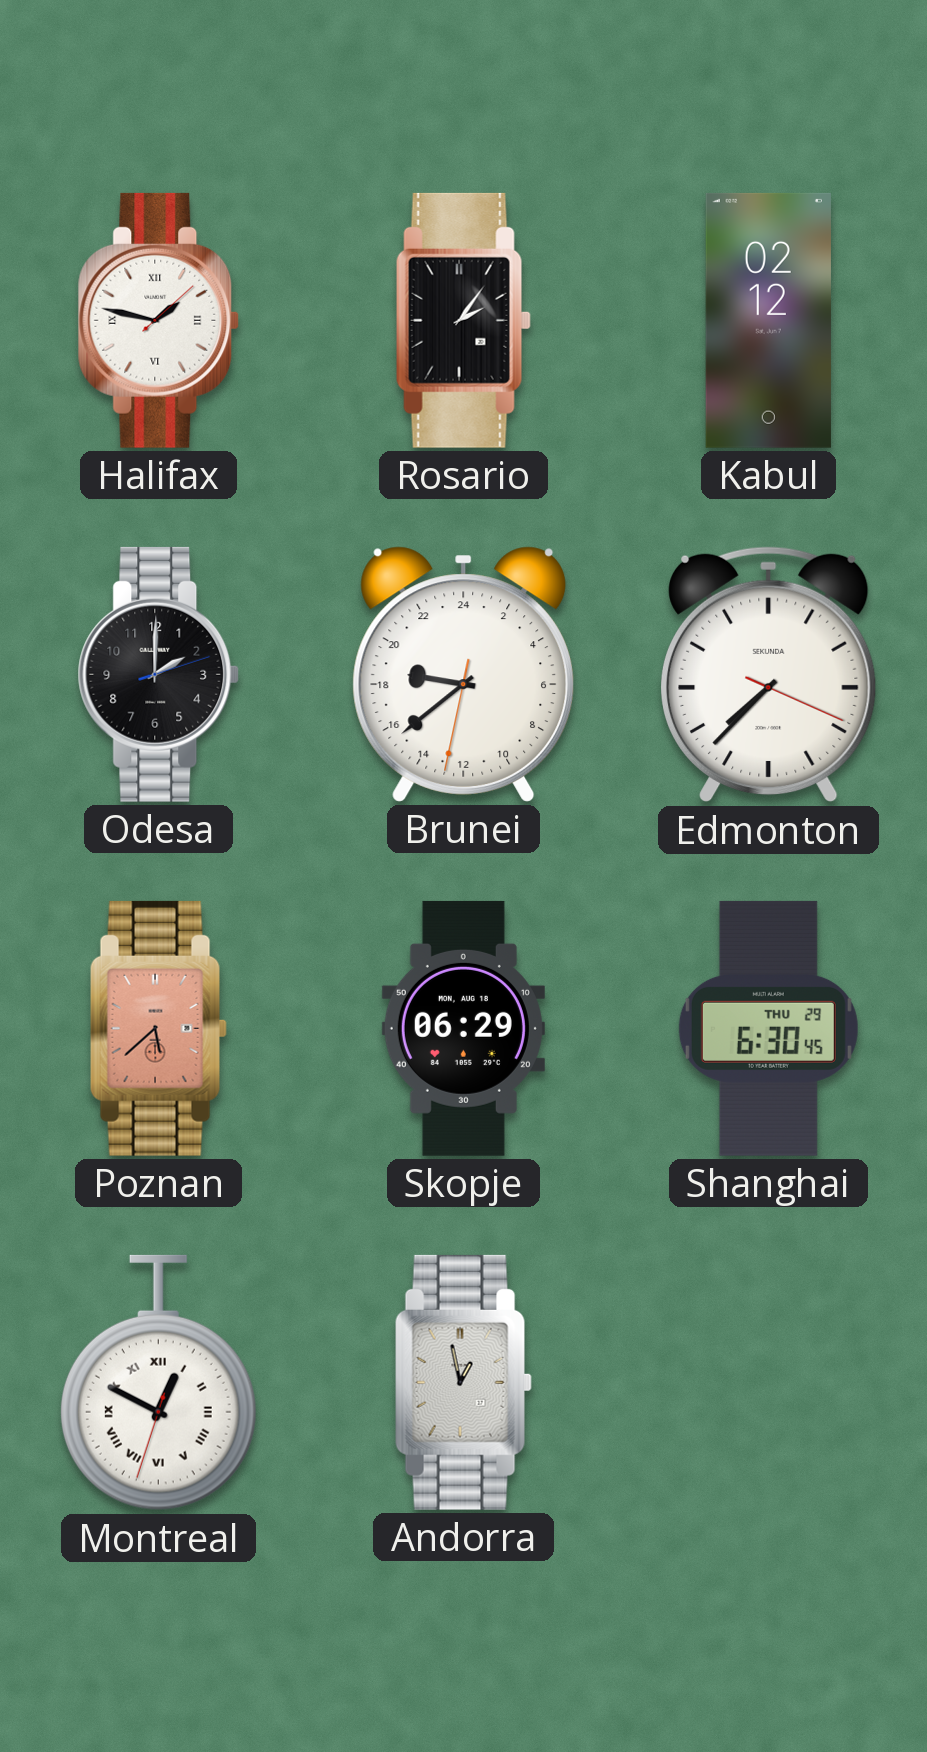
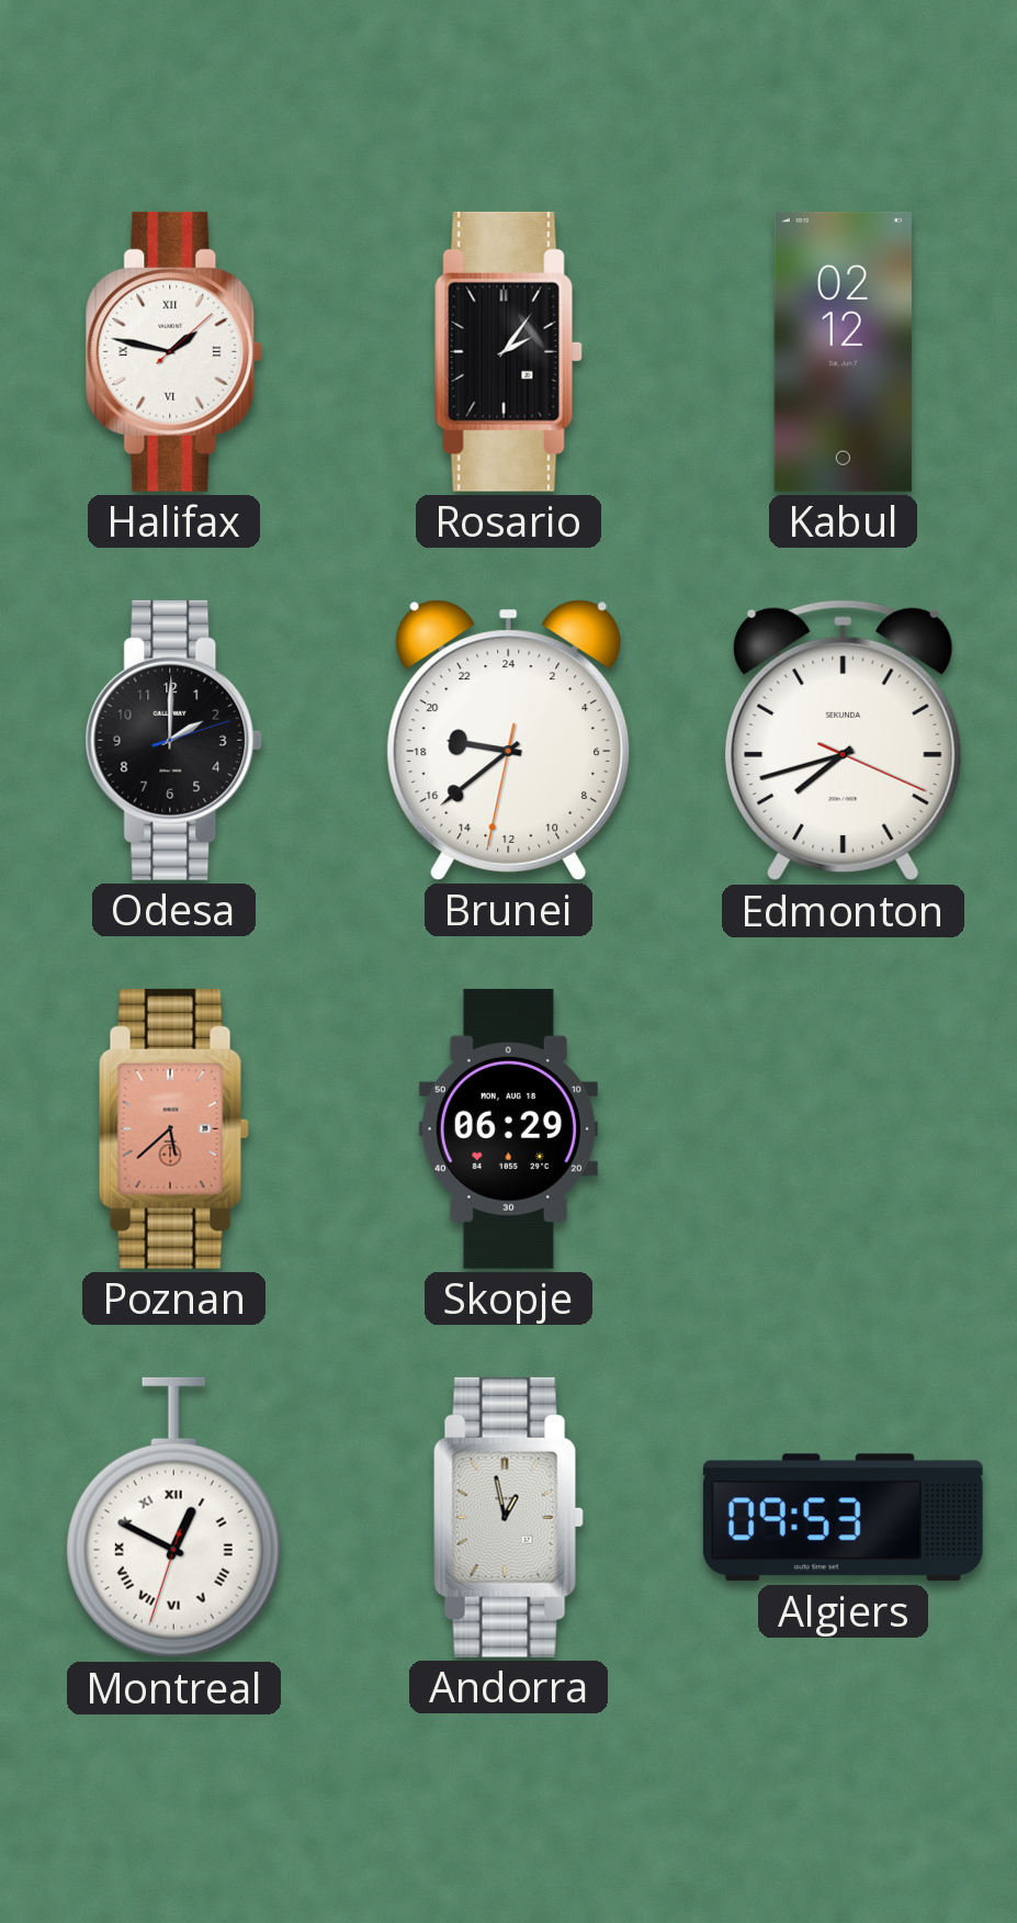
Edmonton: 7:37 -> 7:42
Shanghai: 6:30 -> none
Algiers: none -> 09:53
